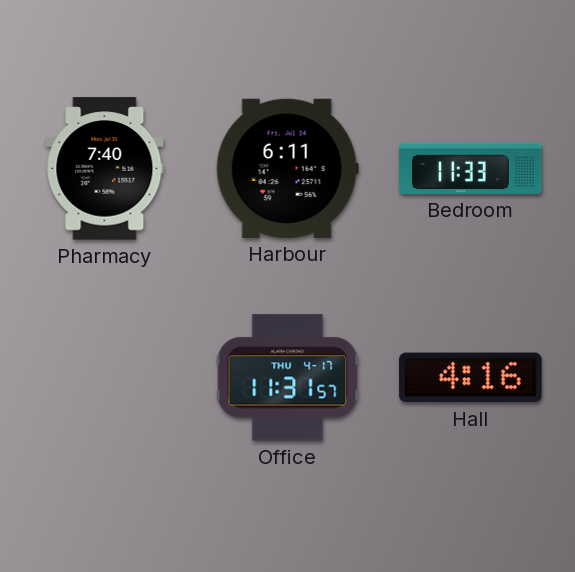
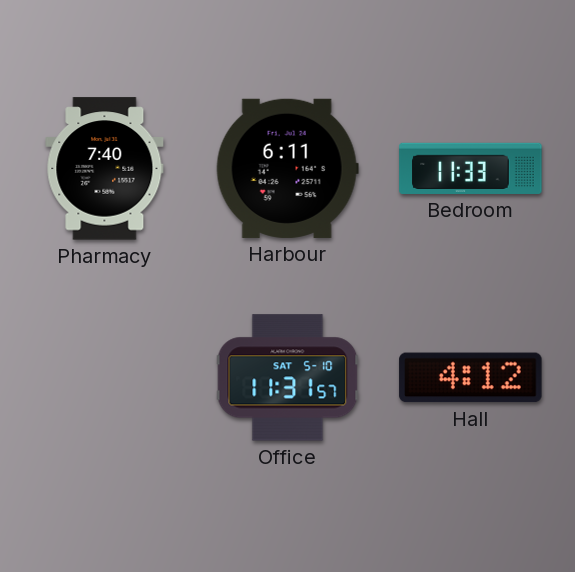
Office date: THU 4-17 -> SAT 5-10
Hall: 4:16 -> 4:12
